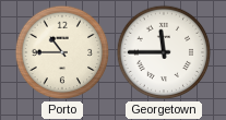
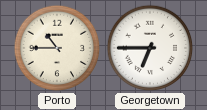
Georgetown: 11:45 -> 6:45
